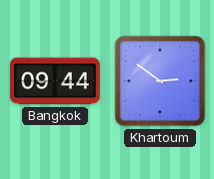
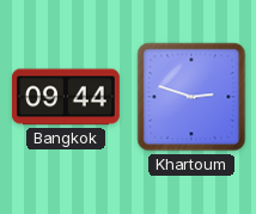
Khartoum: 2:51 -> 2:48
